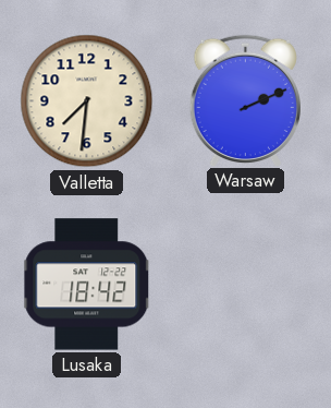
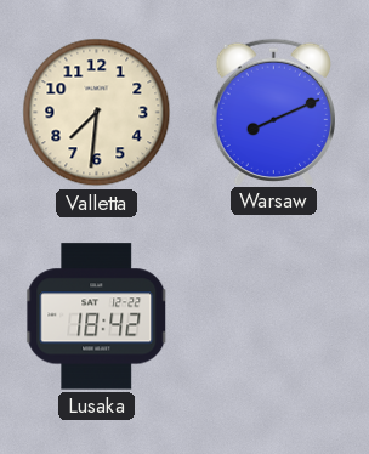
Warsaw: 2:11 -> 8:11
